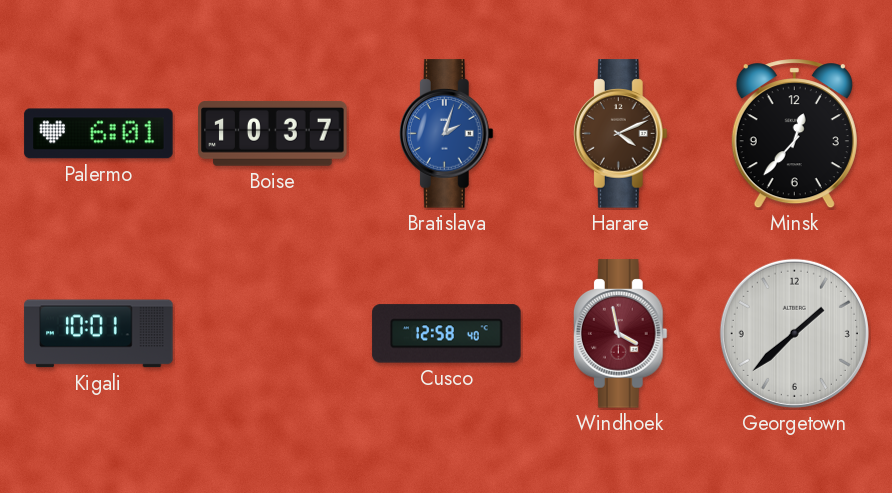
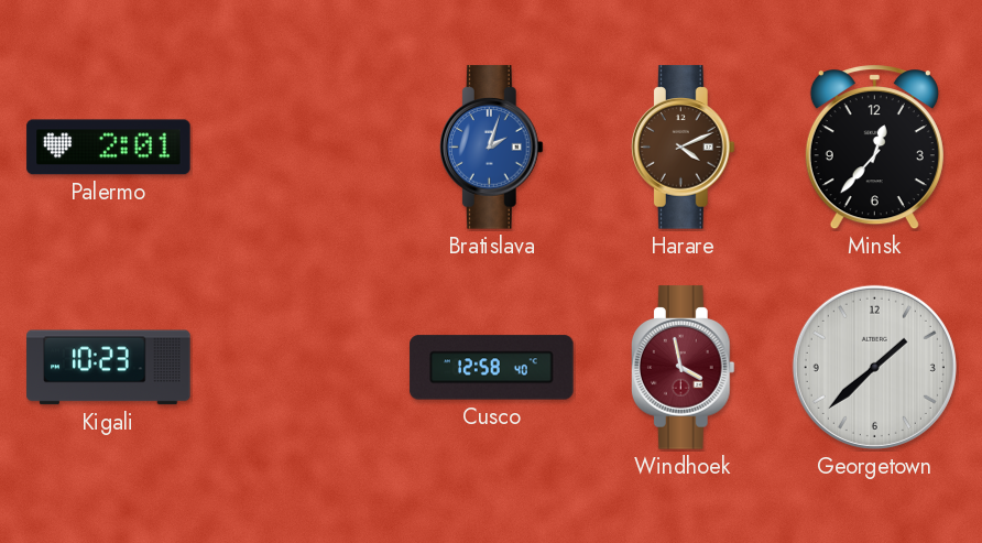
Palermo: 6:01 -> 2:01
Boise: 10:37 -> none
Kigali: 10:01 -> 10:23
